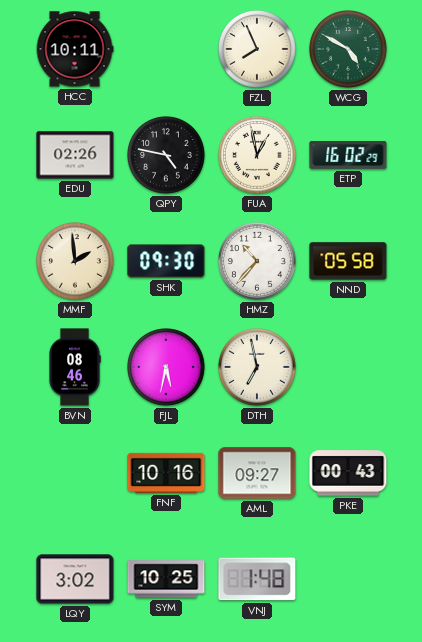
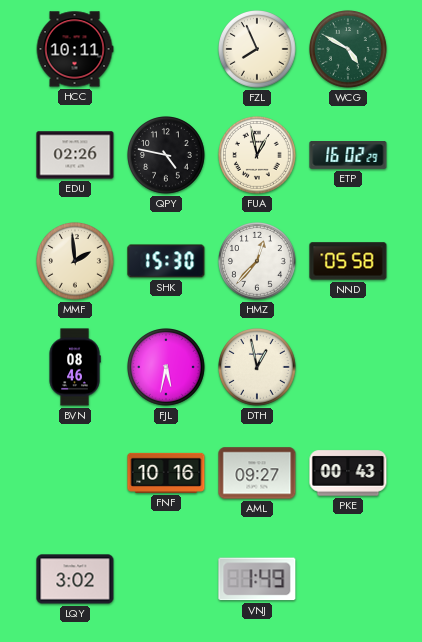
SHK: 09:30 -> 15:30
HMZ: 10:37 -> 12:37
DTH: 6:58 -> 12:58
SYM: 10:25 -> none
VNJ: 1:48 -> 1:49
